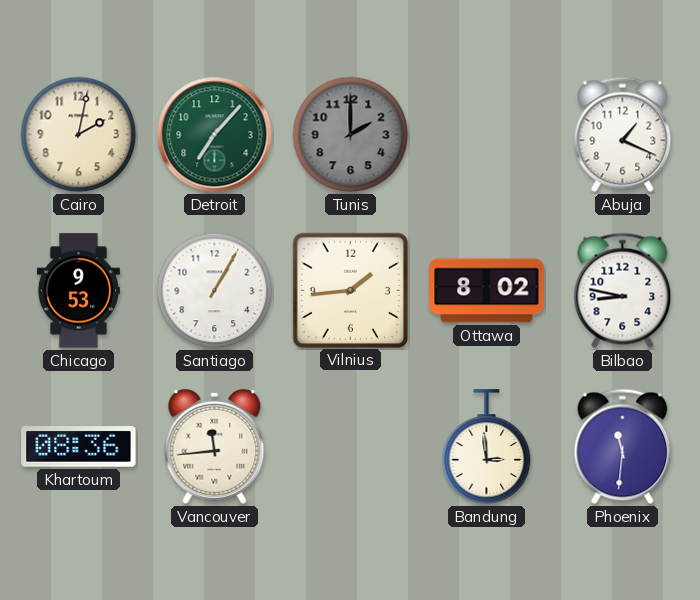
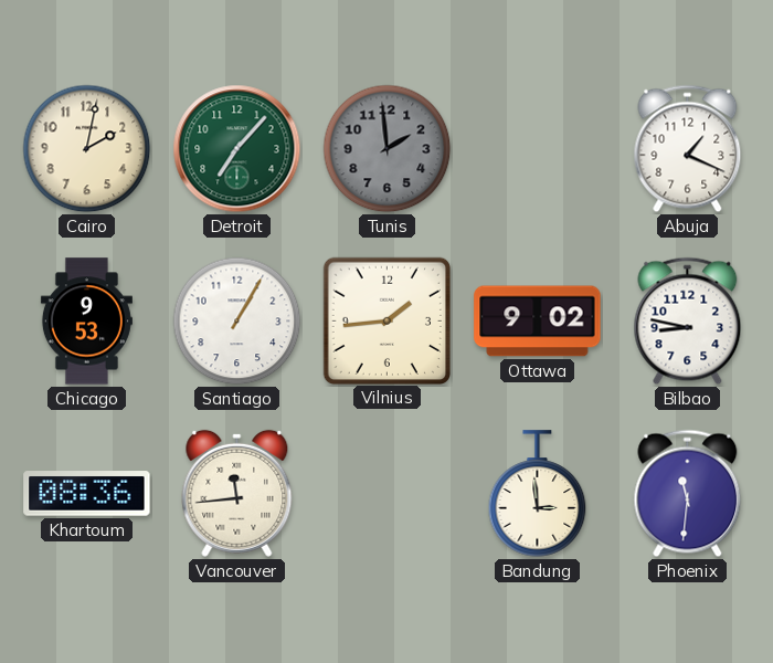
Tunis: 2:00 -> 1:59
Ottawa: 8:02 -> 9:02
